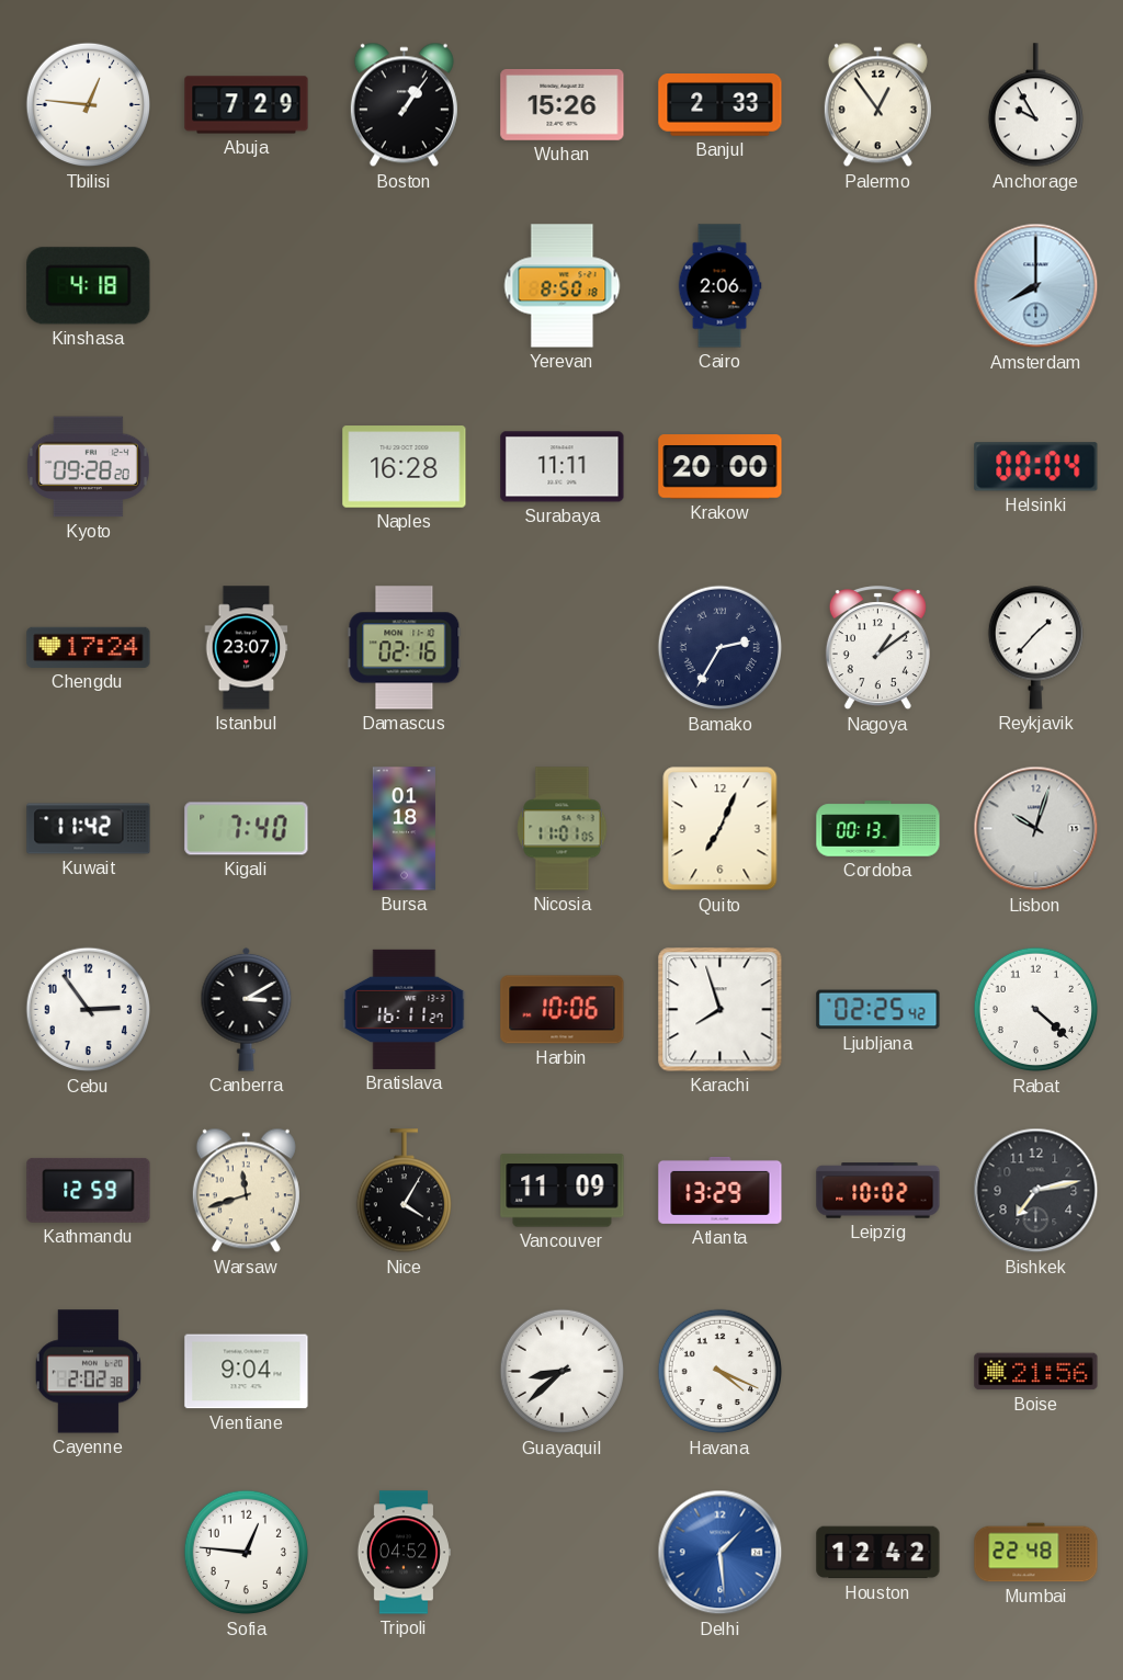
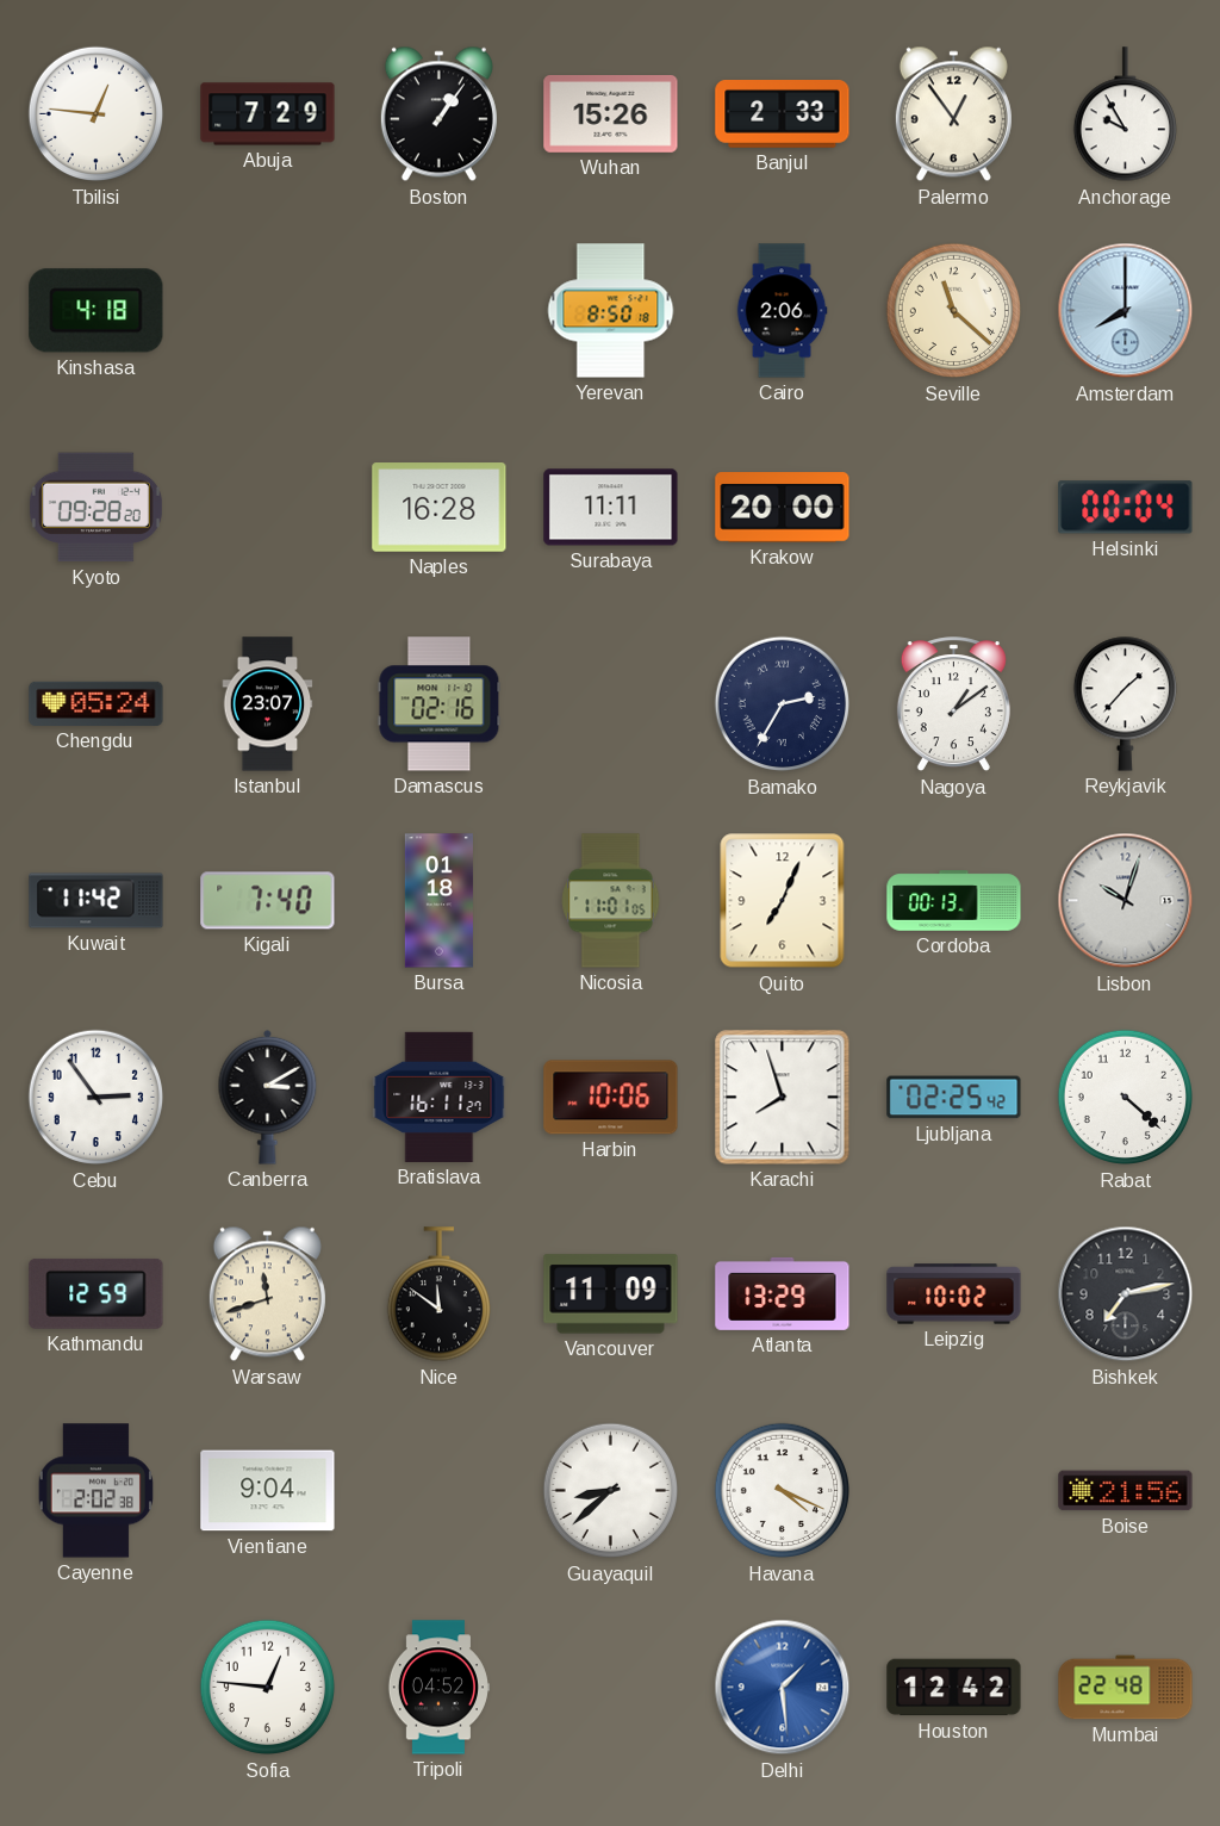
Seville: none -> 11:22
Chengdu: 17:24 -> 05:24
Nice: 4:05 -> 11:51
